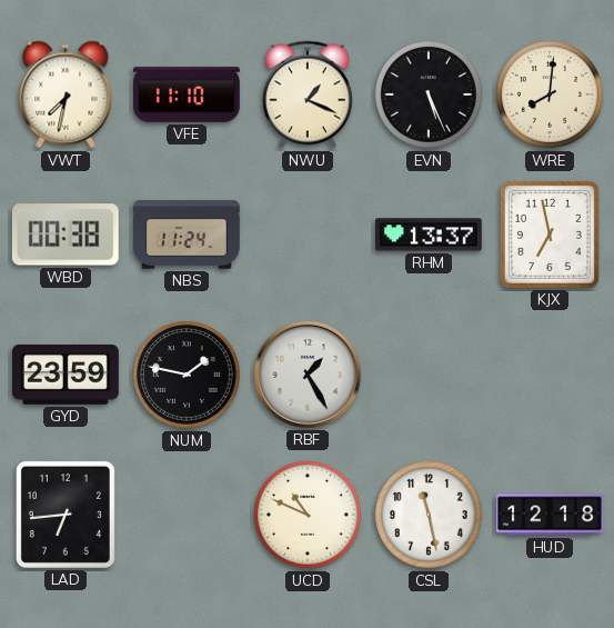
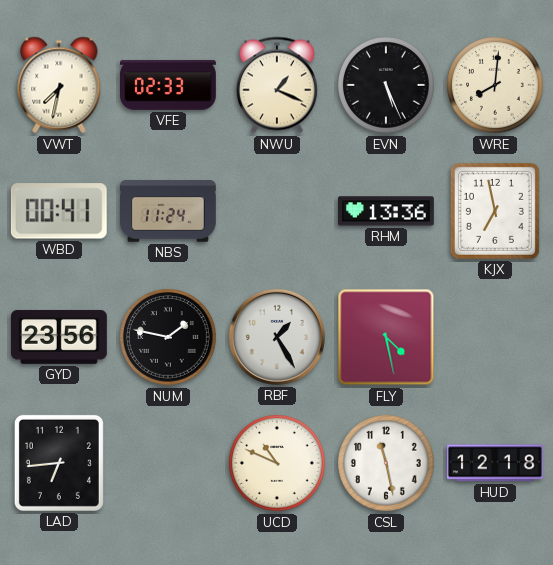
VFE: 11:10 -> 02:33
WBD: 00:38 -> 00:41
RHM: 13:37 -> 13:36
GYD: 23:59 -> 23:56
FLY: none -> 4:28
